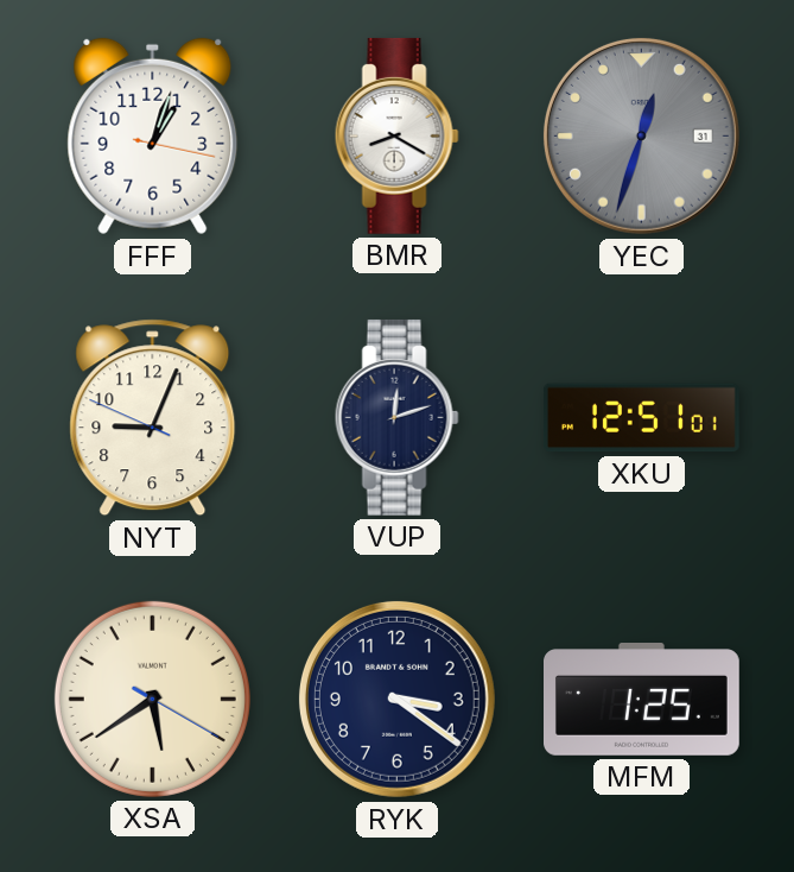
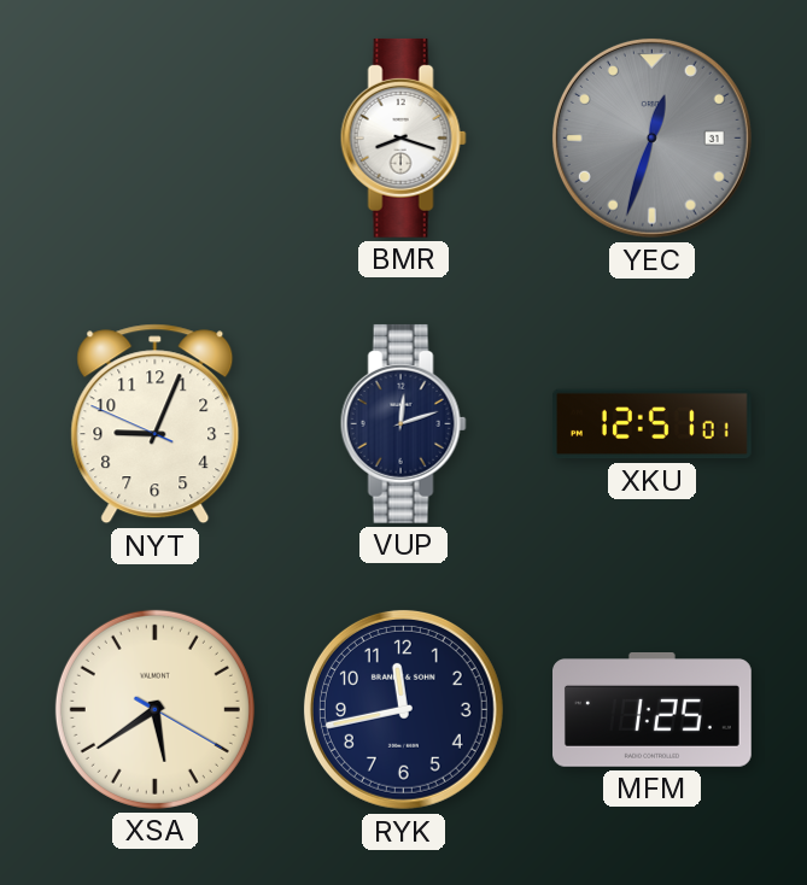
FFF: 1:03 -> none
BMR: 8:20 -> 8:18
RYK: 3:21 -> 11:43
